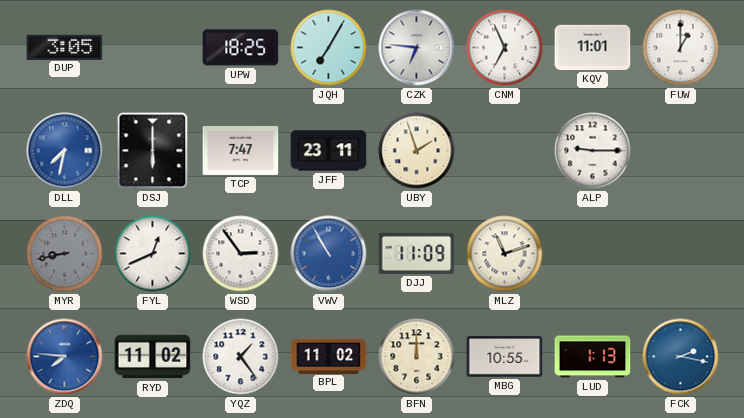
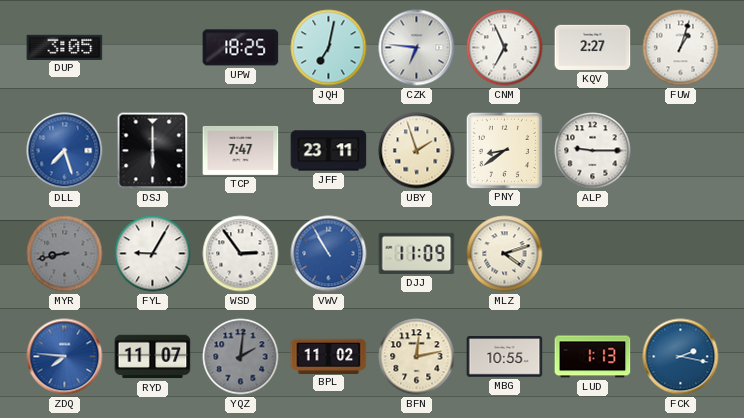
JQH: 7:05 -> 7:02
KQV: 11:01 -> 2:27
FUW: 1:00 -> 1:03
DLL: 7:32 -> 7:27
PNY: none -> 8:39
FYL: 12:41 -> 9:05
MLZ: 11:12 -> 4:12
RYD: 11:02 -> 11:07
YQZ: 1:24 -> 2:01
YQZ dial: white -> grey
BFN: 12:00 -> 12:13
